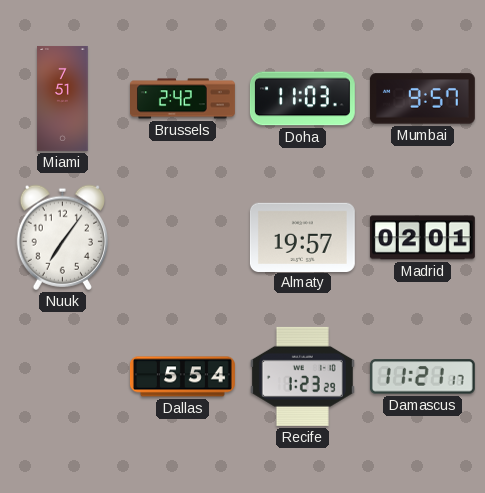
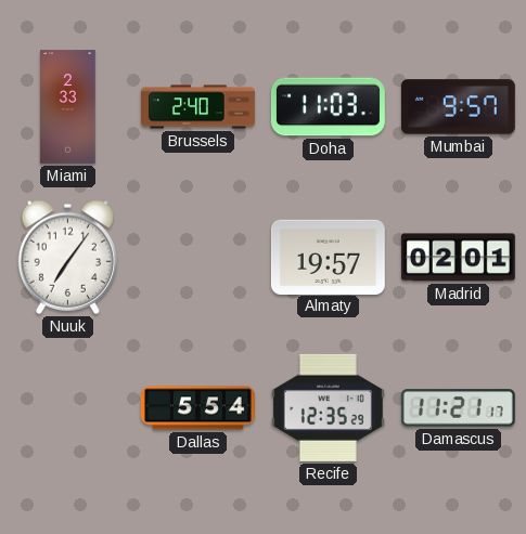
Miami: 7:51 -> 2:33
Brussels: 2:42 -> 2:40
Recife: 1:23 -> 12:35
